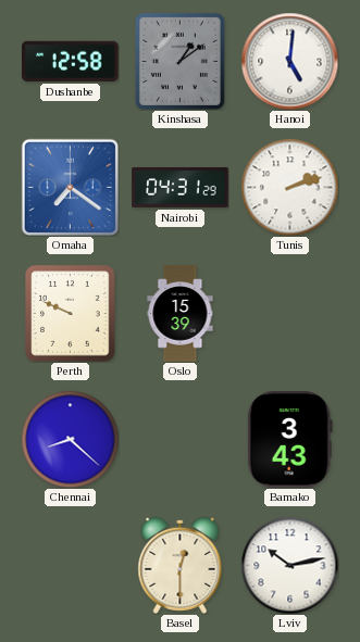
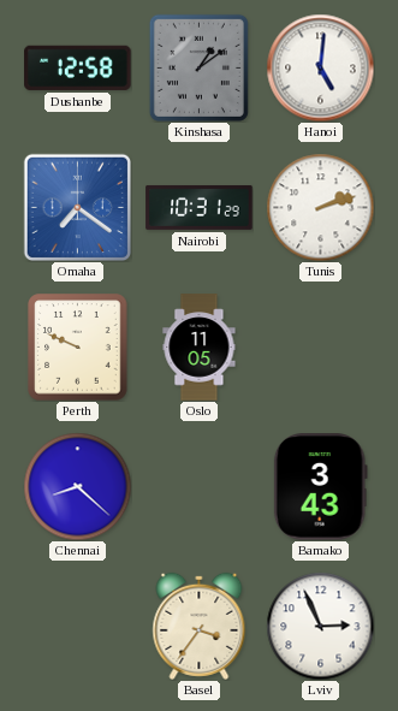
Nairobi: 04:31 -> 10:31
Oslo: 15:39 -> 11:05
Basel: 12:30 -> 3:36
Lviv: 10:13 -> 2:56
